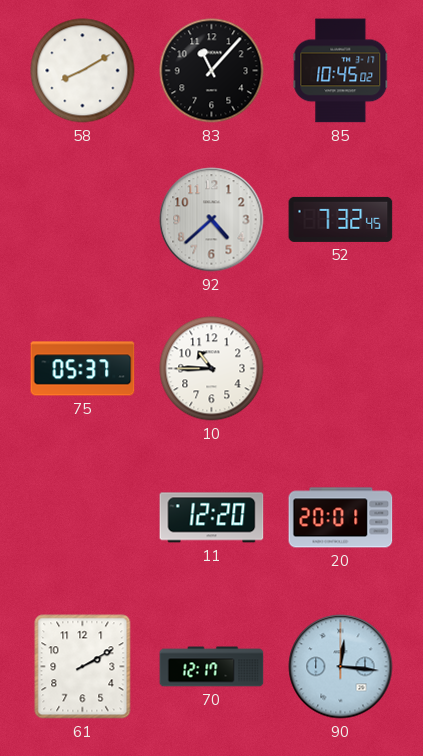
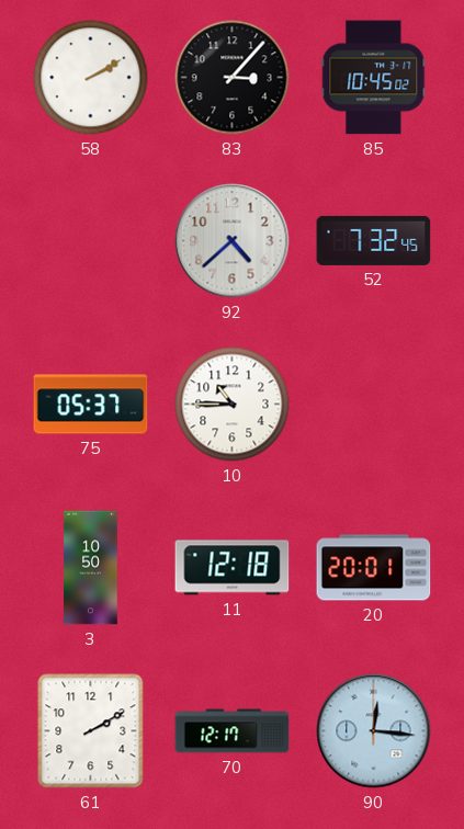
58: 8:10 -> 2:10
83: 11:07 -> 3:07
3: none -> 10:50
11: 12:20 -> 12:18
